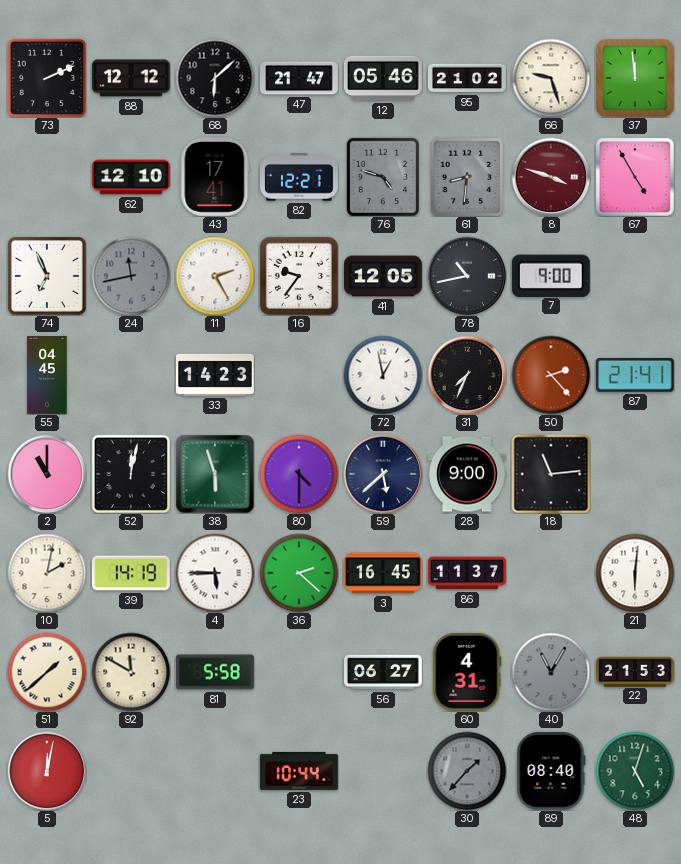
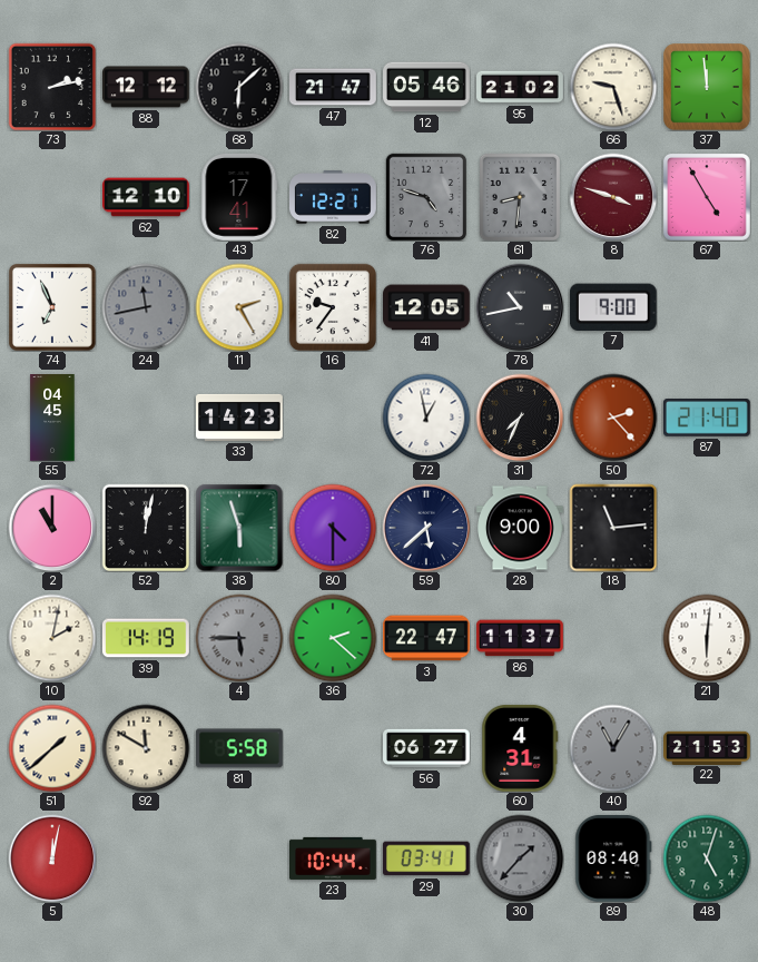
73: 2:11 -> 2:13
87: 21:41 -> 21:40
4 dial: white -> grey
3: 16:45 -> 22:47
29: none -> 03:41
